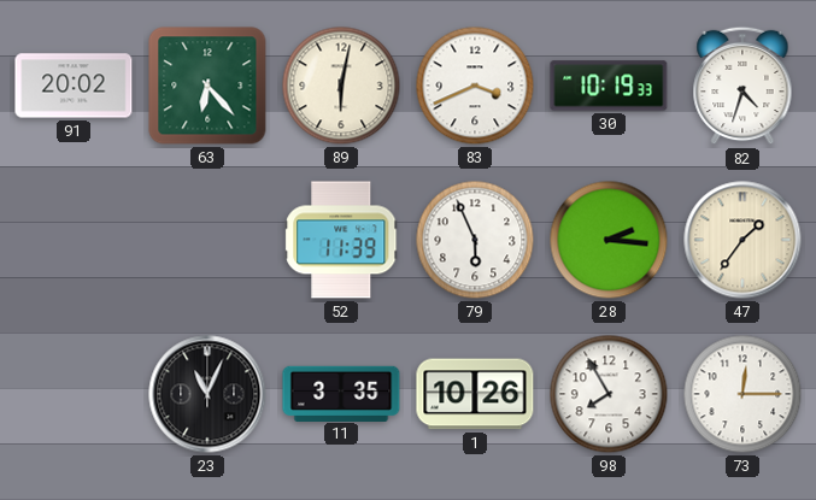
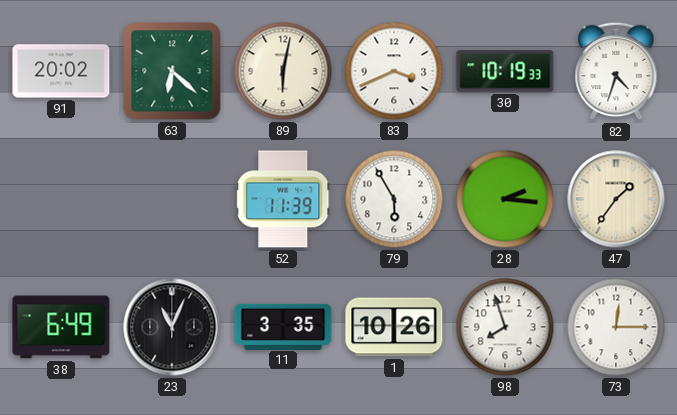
63: 6:23 -> 6:22
79: 5:56 -> 5:55
38: none -> 6:49
98: 7:55 -> 7:57
